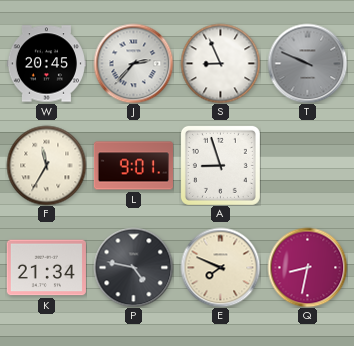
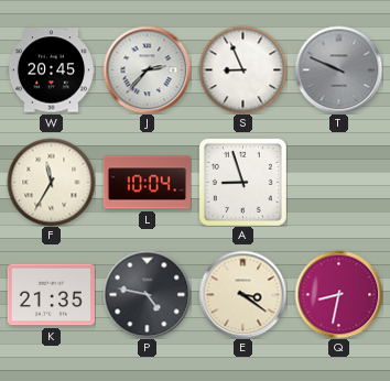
L: 9:01 -> 10:04
K: 21:34 -> 21:35
E: 7:49 -> 3:21
